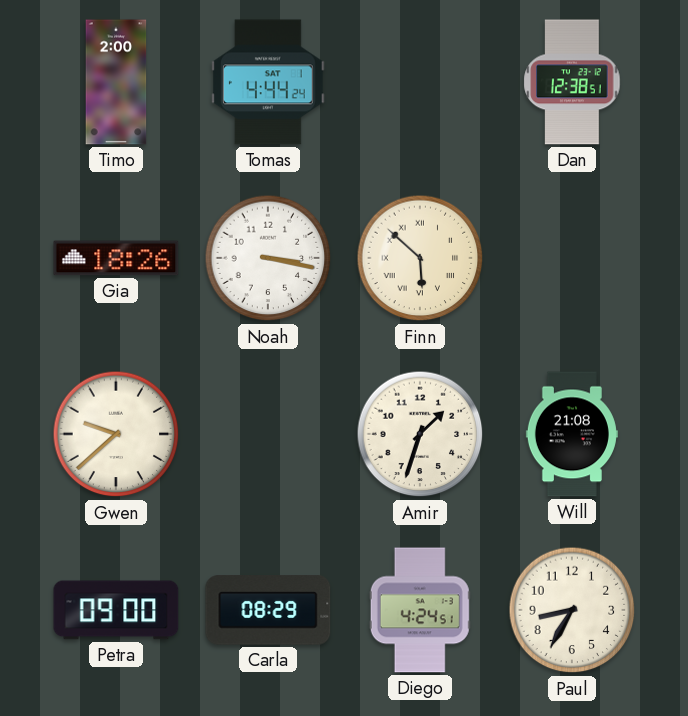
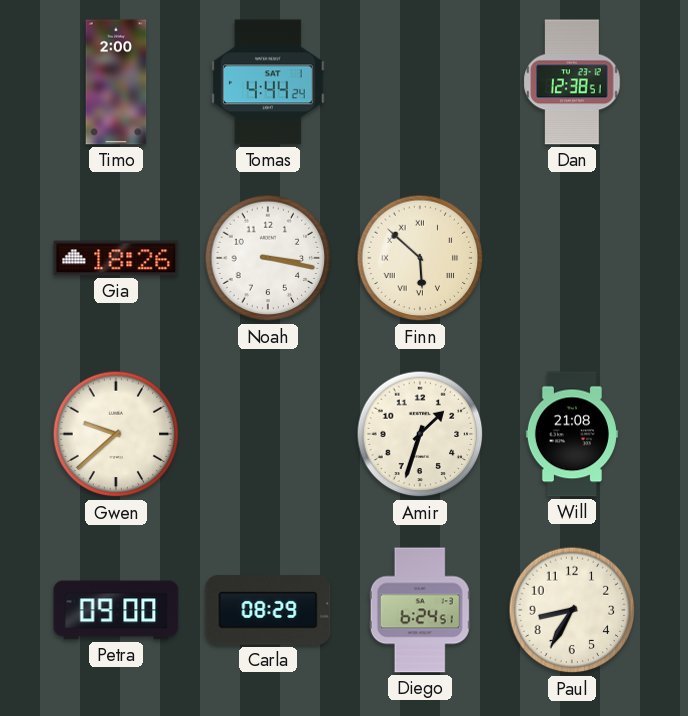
Diego: 4:24 -> 6:24
